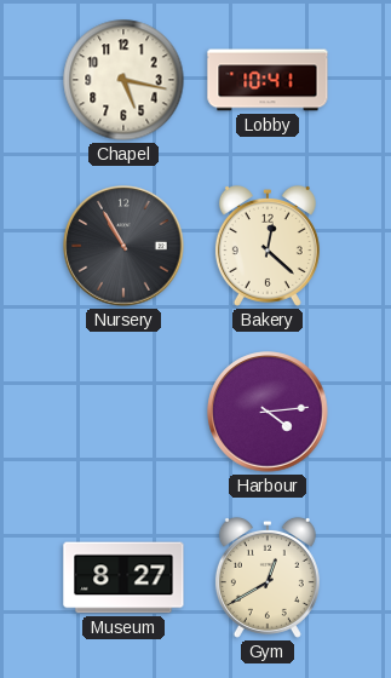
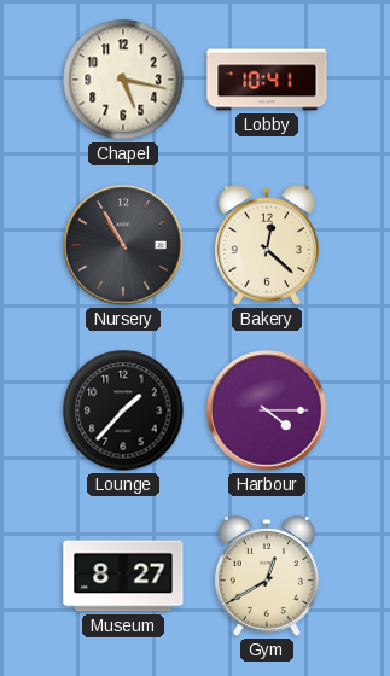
Lounge: none -> 1:37
Harbour: 4:14 -> 4:15
